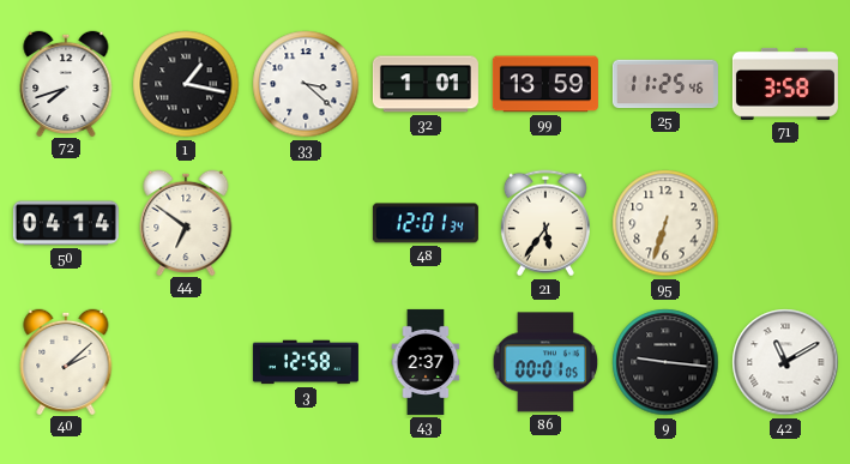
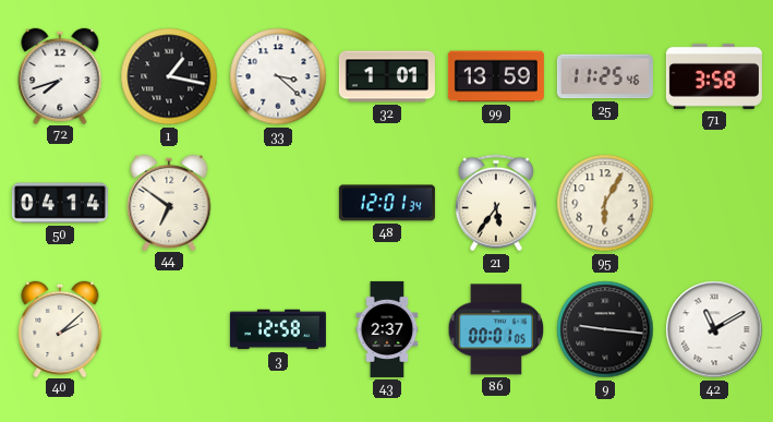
95: 6:33 -> 6:05
